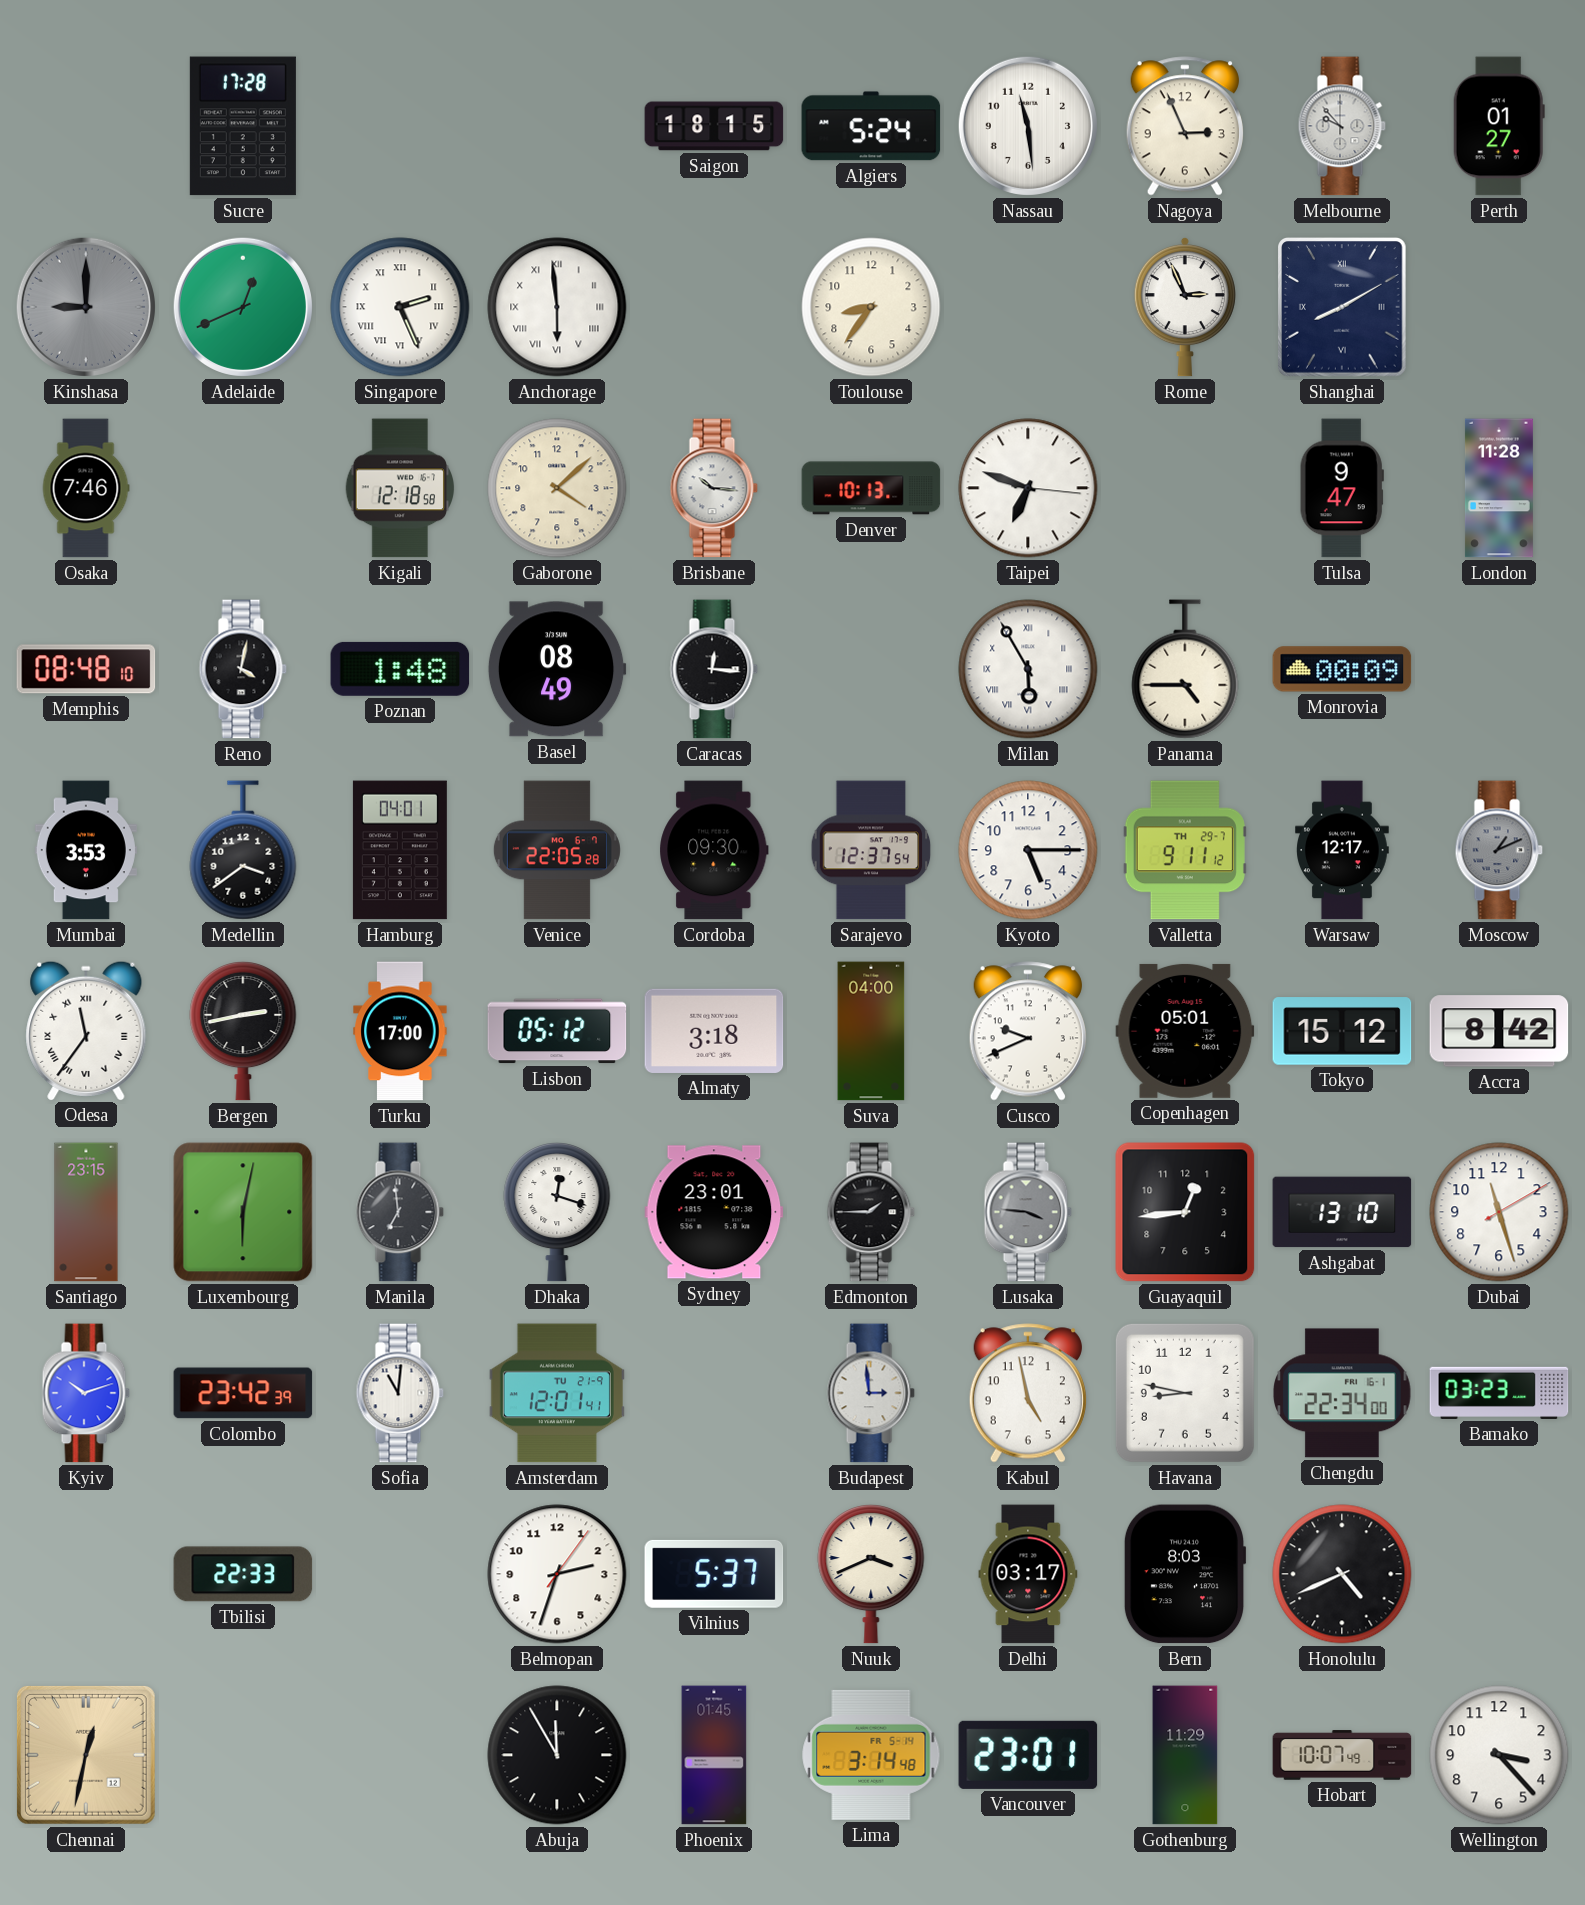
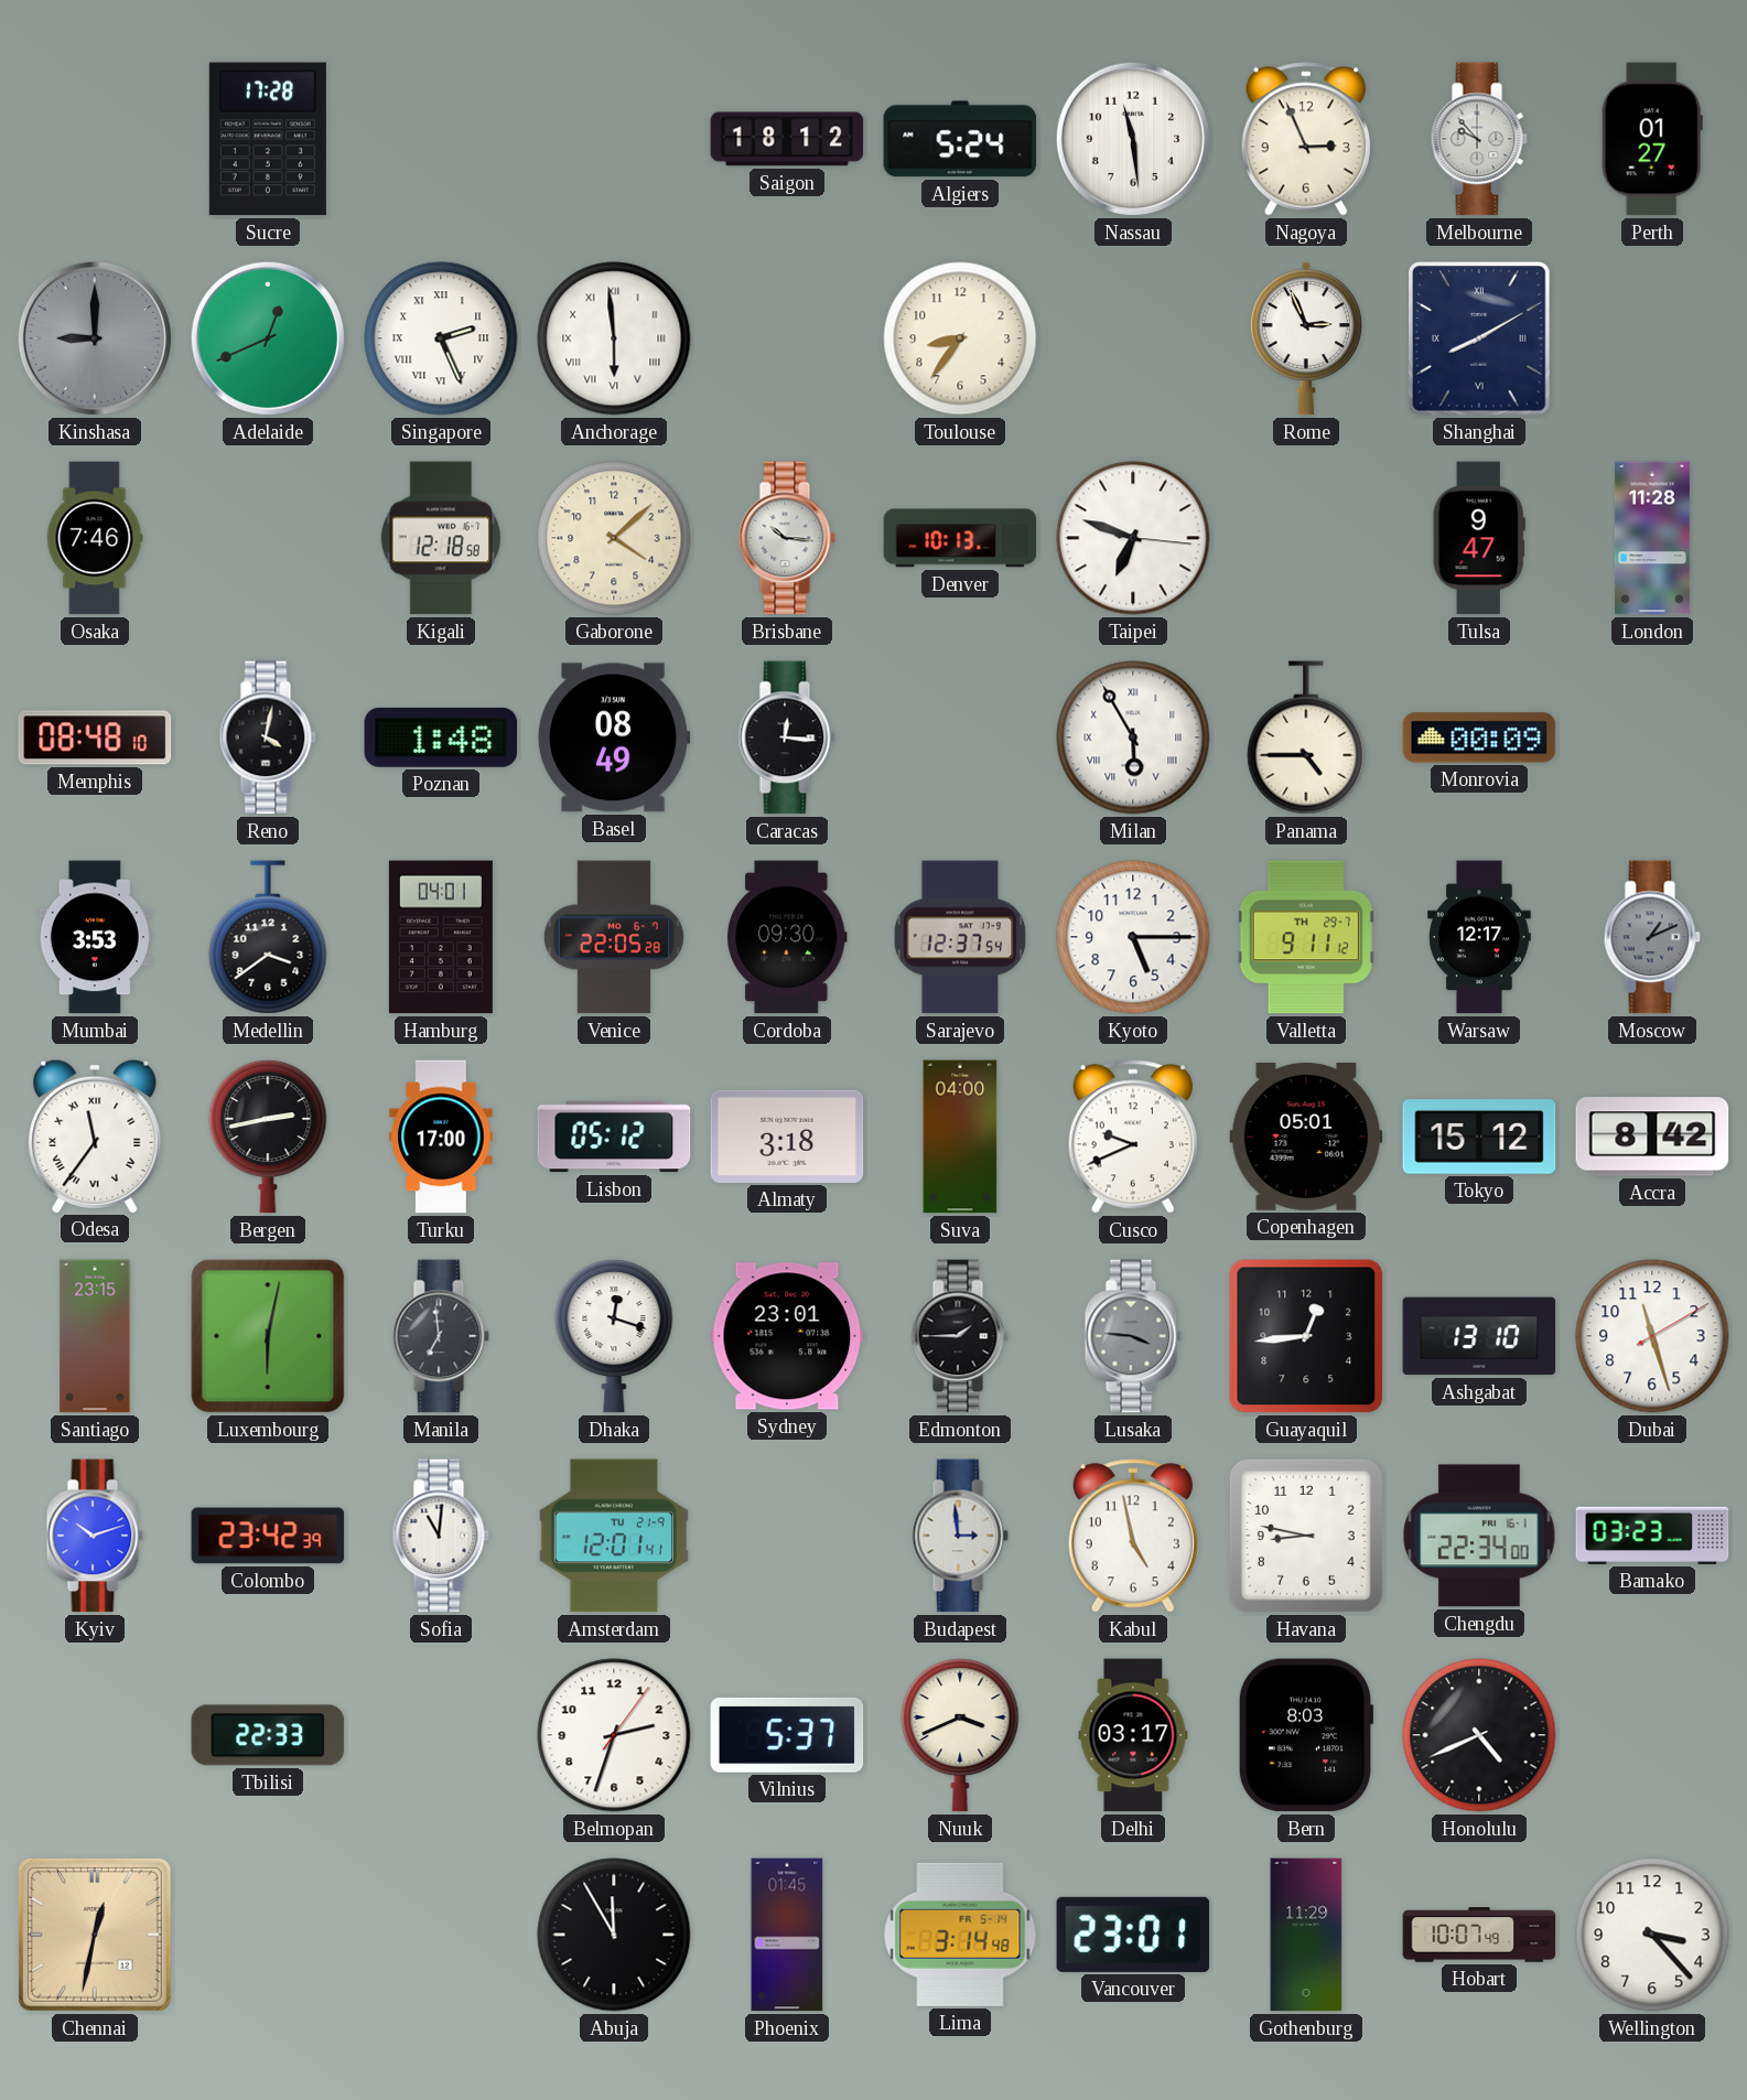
Saigon: 18:15 -> 18:12
